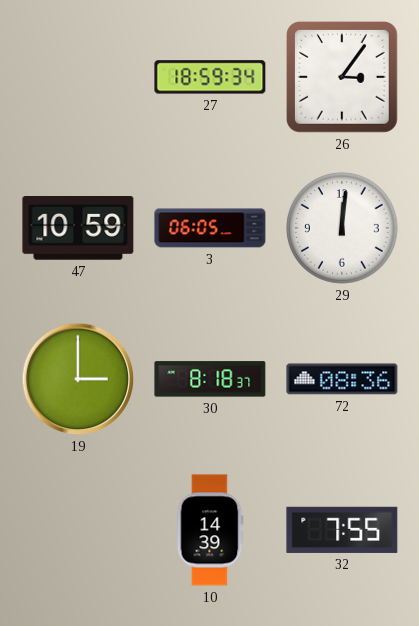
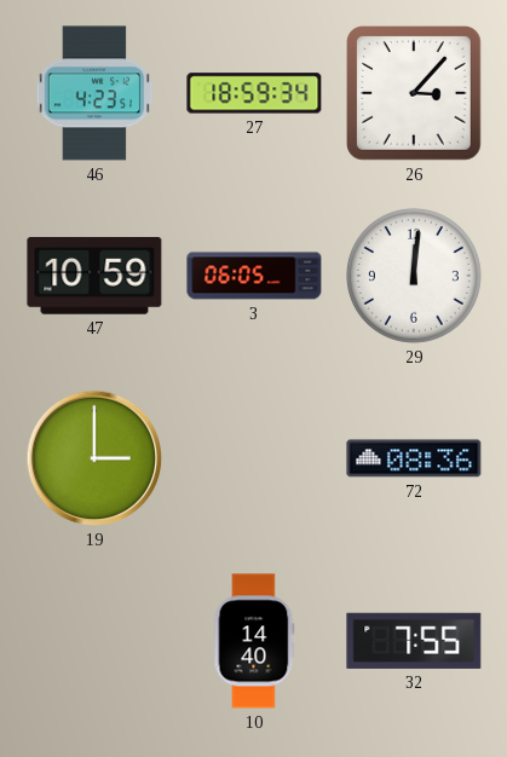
46: none -> 4:23
26: 3:06 -> 3:07
30: 8:18 -> none
10: 14:39 -> 14:40
